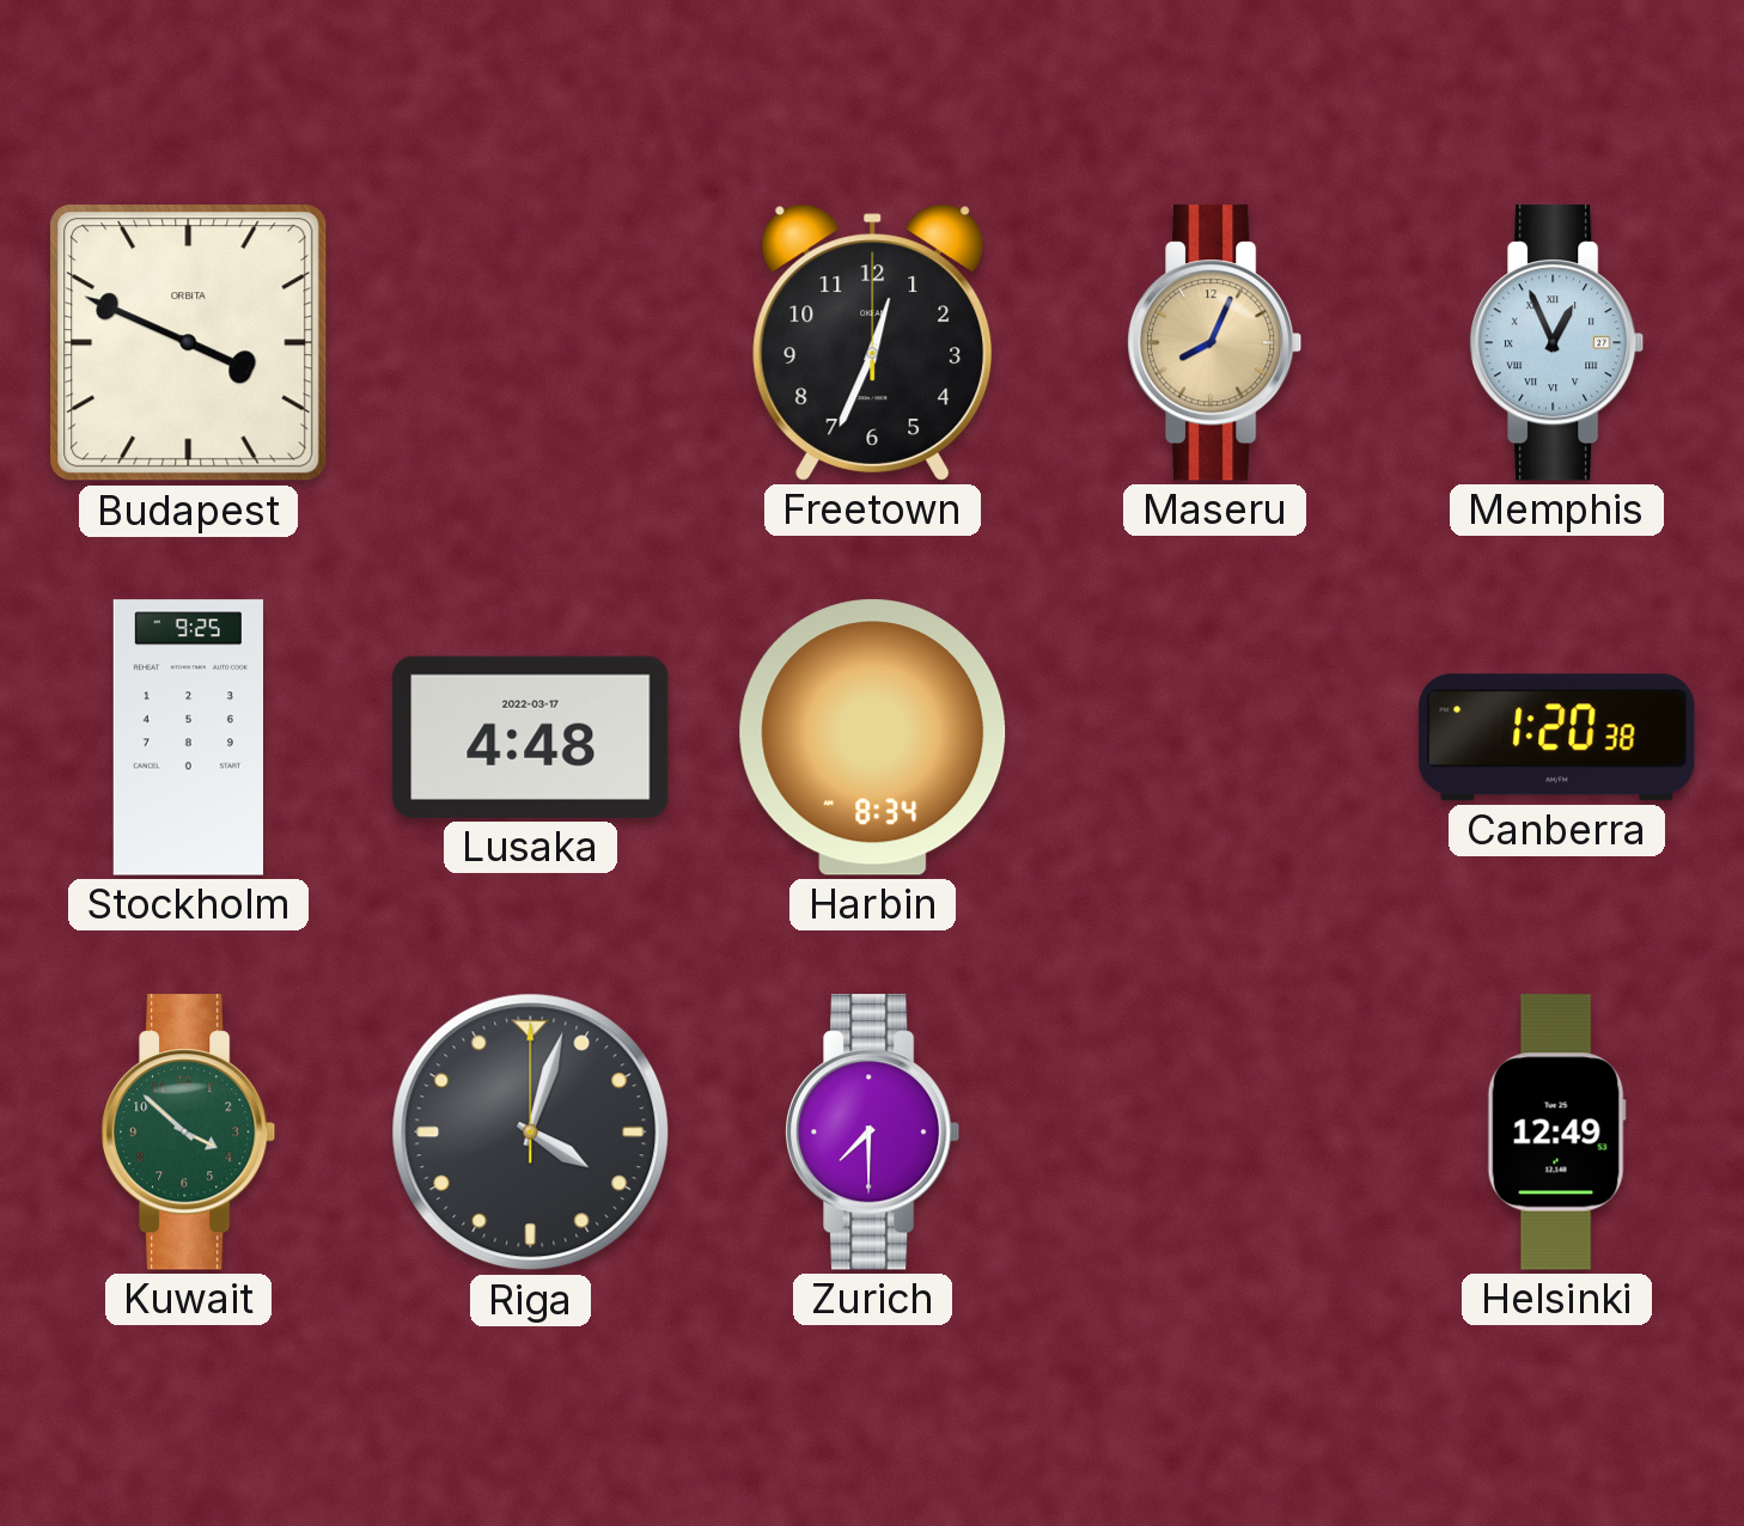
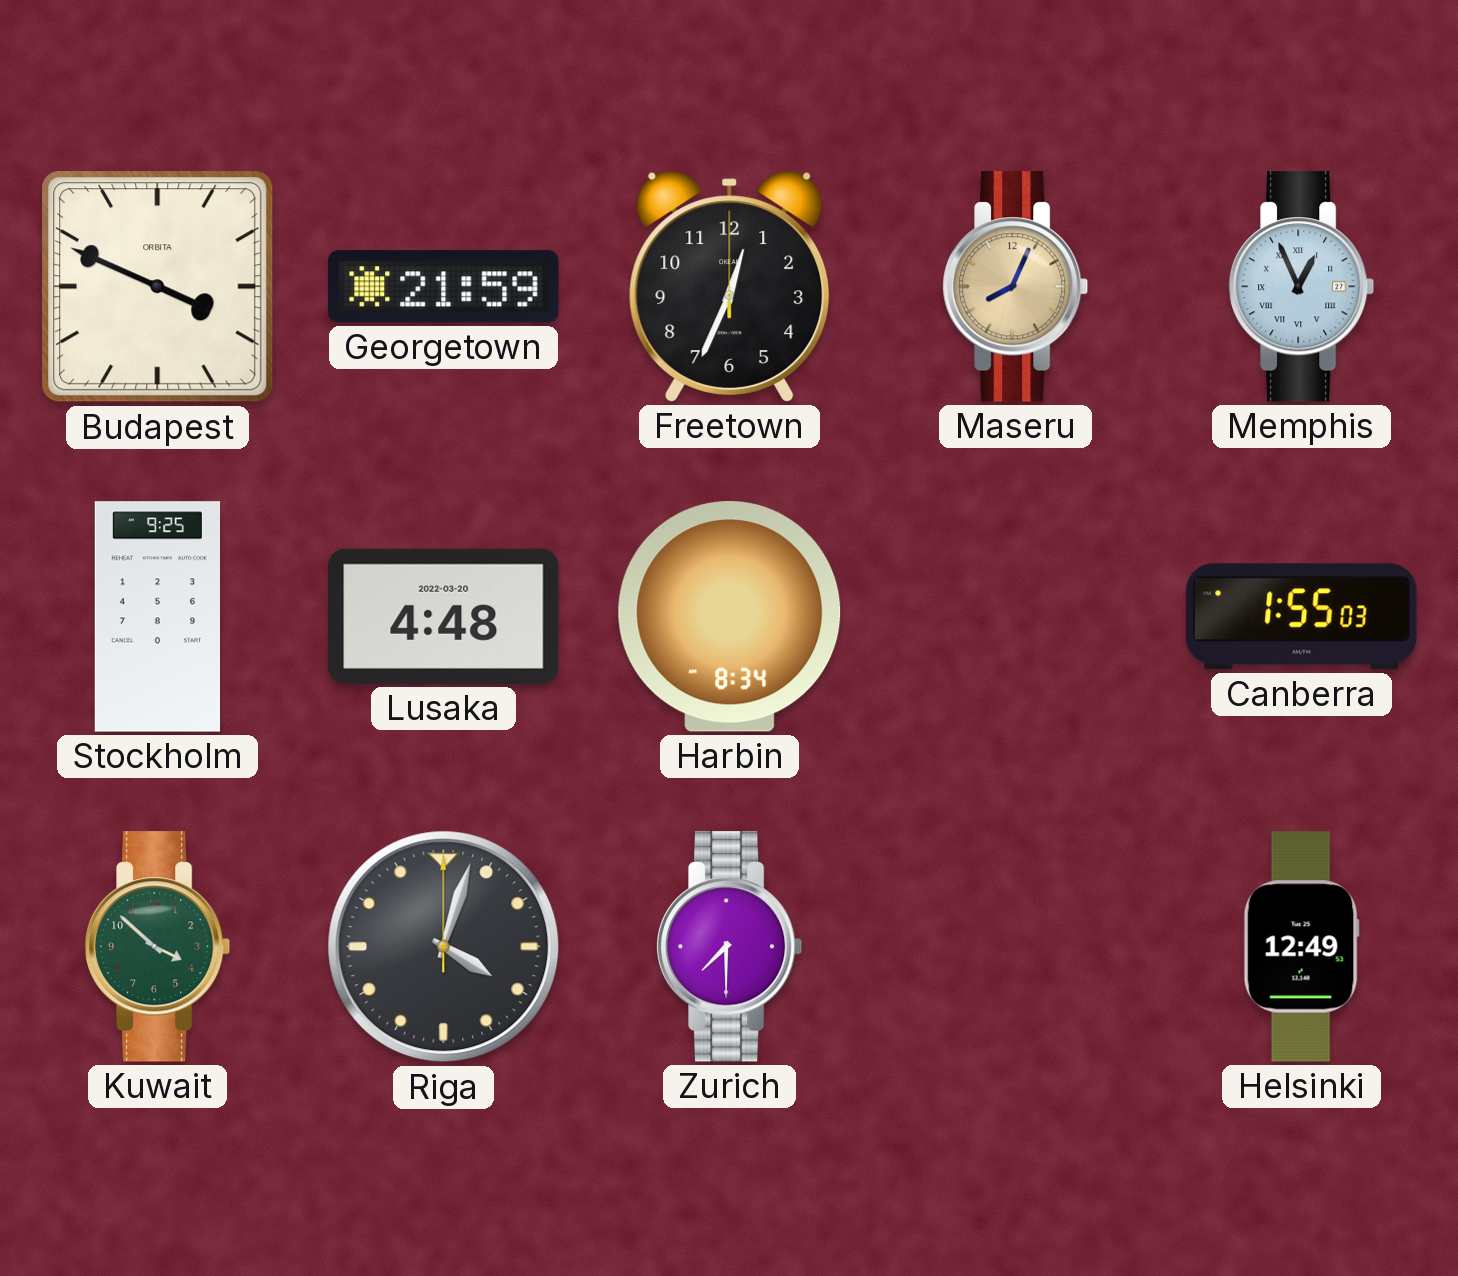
Georgetown: none -> 21:59
Lusaka date: 2022-03-17 -> 2022-03-20
Canberra: 1:20 -> 1:55
